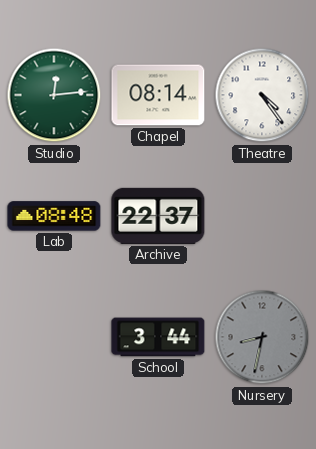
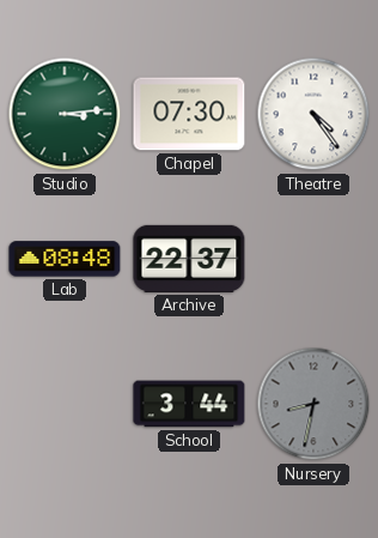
Studio: 12:14 -> 3:14
Chapel: 08:14 -> 07:30
